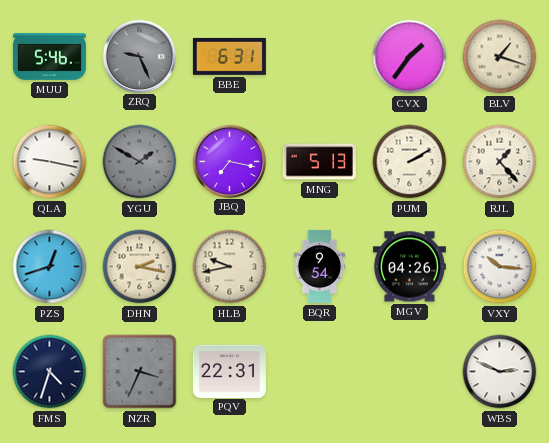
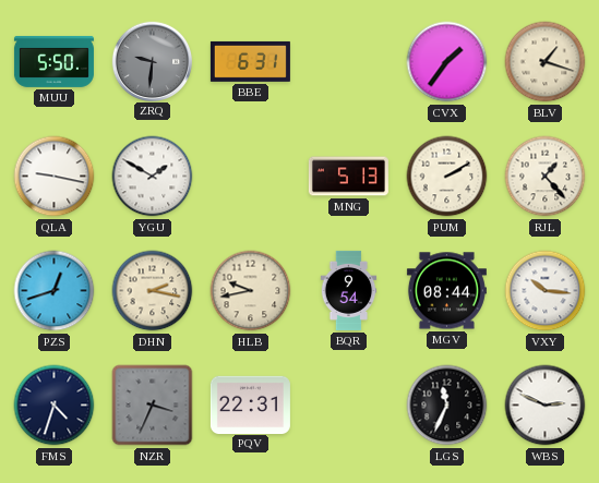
MUU: 5:46 -> 5:50
ZRQ: 9:26 -> 9:31
YGU dial: grey -> white
JBQ: 7:17 -> none
MGV: 04:26 -> 08:44
LGS: none -> 11:34
